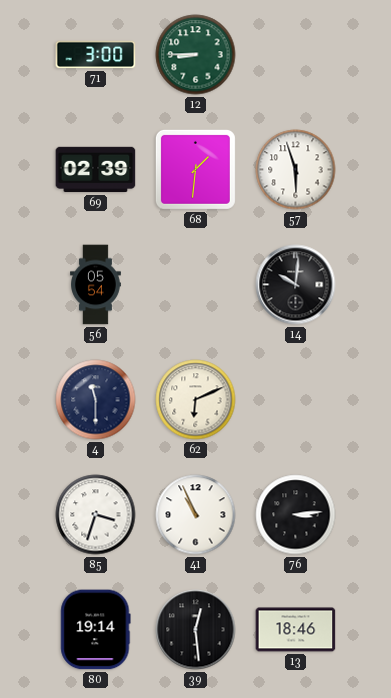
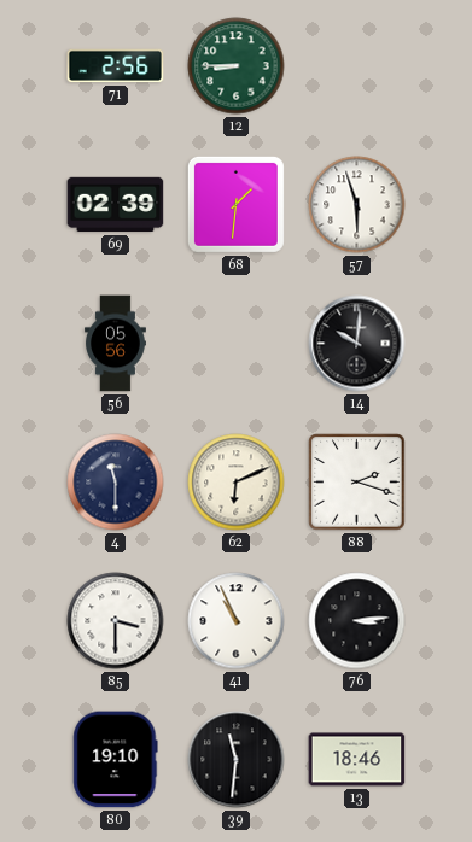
71: 3:00 -> 2:56
56: 05:54 -> 05:56
88: none -> 2:18
85: 3:33 -> 3:30
80: 19:14 -> 19:10
39: 12:29 -> 11:31
